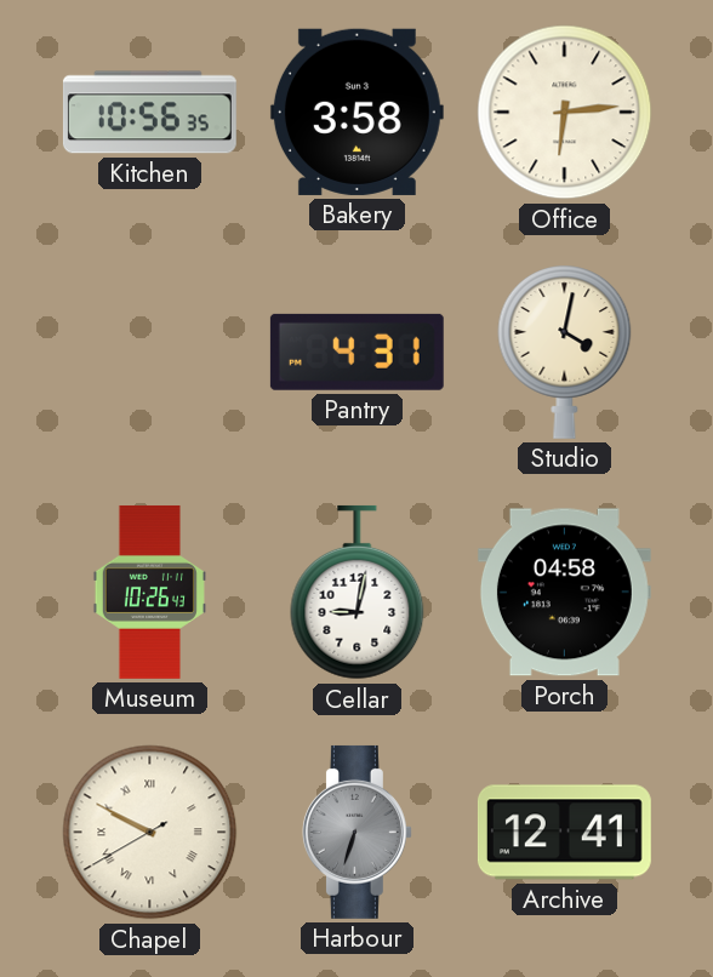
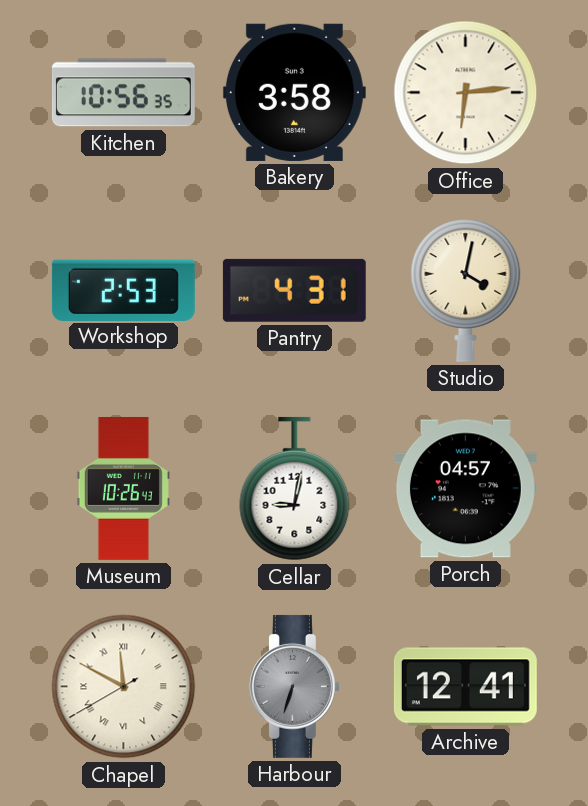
Workshop: none -> 2:53
Porch: 04:58 -> 04:57
Chapel: 9:49 -> 11:49
